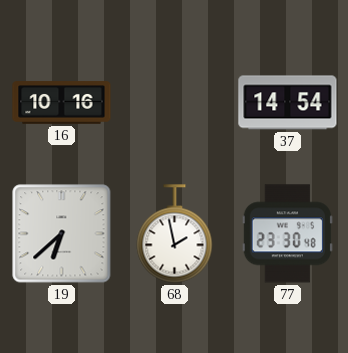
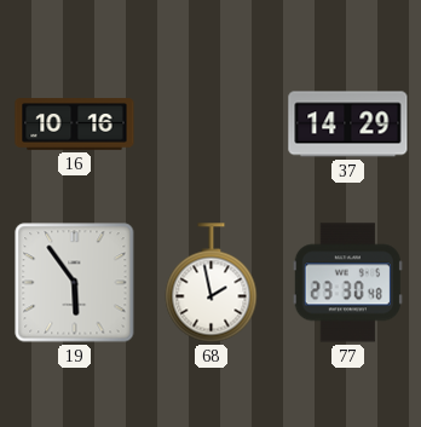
37: 14:54 -> 14:29
19: 6:38 -> 5:54
